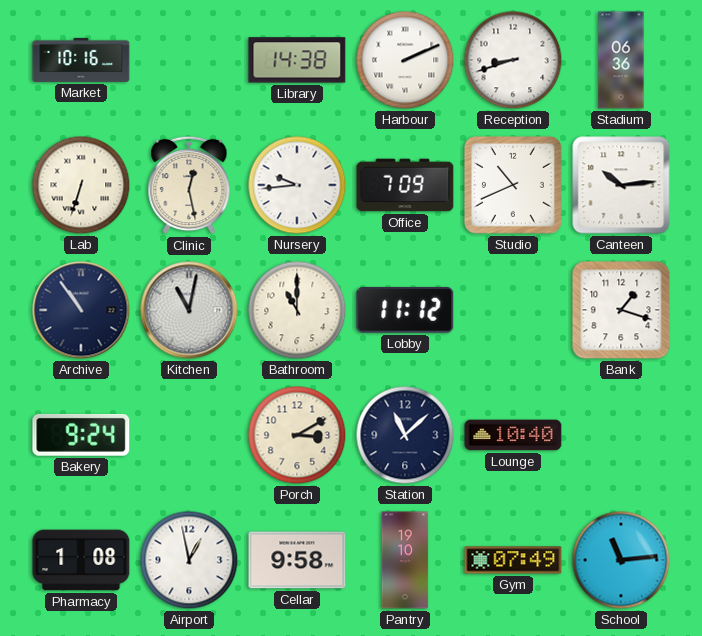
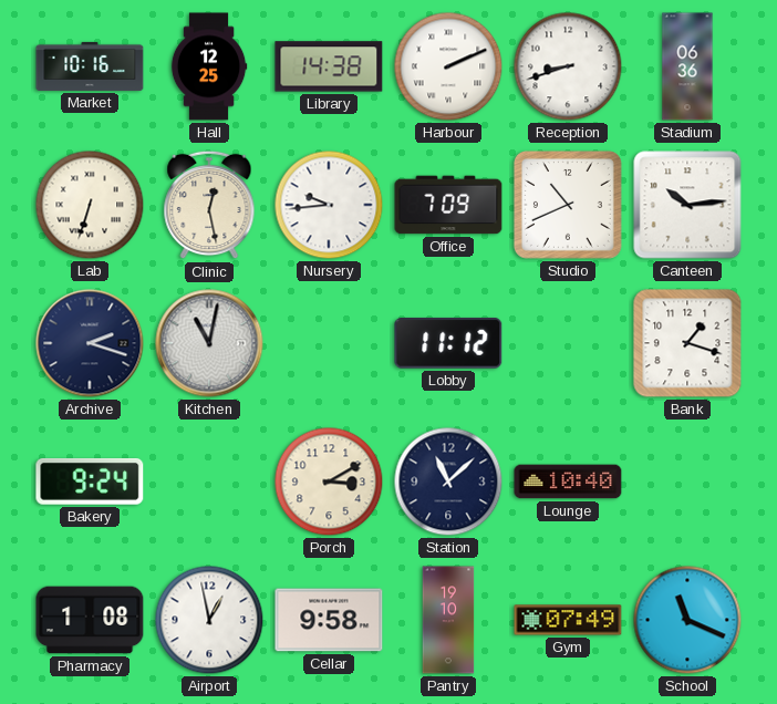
Hall: none -> 12:25
Archive: 10:54 -> 2:18
Bathroom: 11:00 -> none
School: 11:14 -> 11:19
